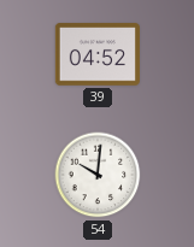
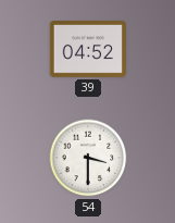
54: 10:01 -> 3:30
